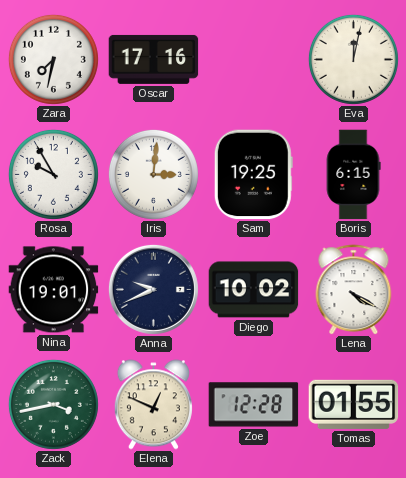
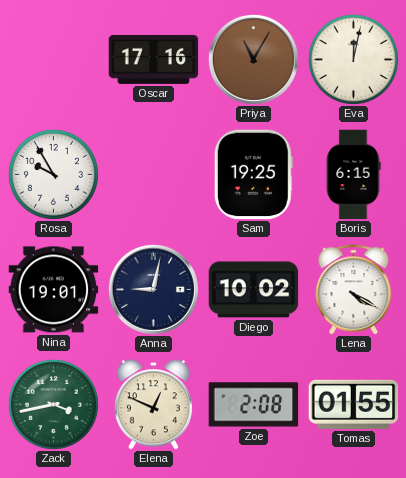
Zara: 7:32 -> none
Priya: none -> 11:05
Iris: 3:01 -> none
Anna: 9:41 -> 9:02
Zoe: 12:28 -> 2:08
